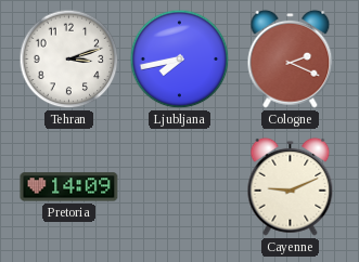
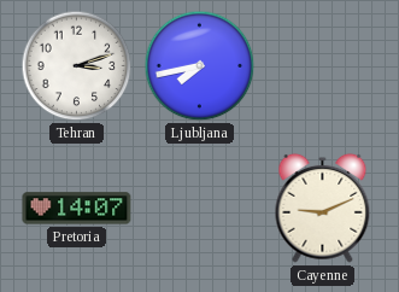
Cologne: 2:19 -> none
Pretoria: 14:09 -> 14:07
